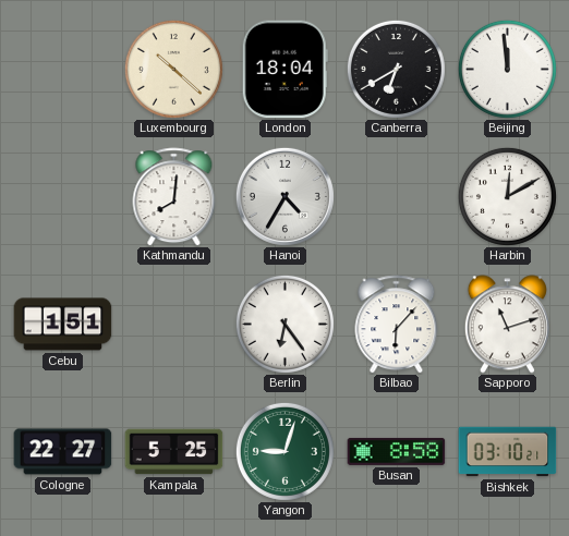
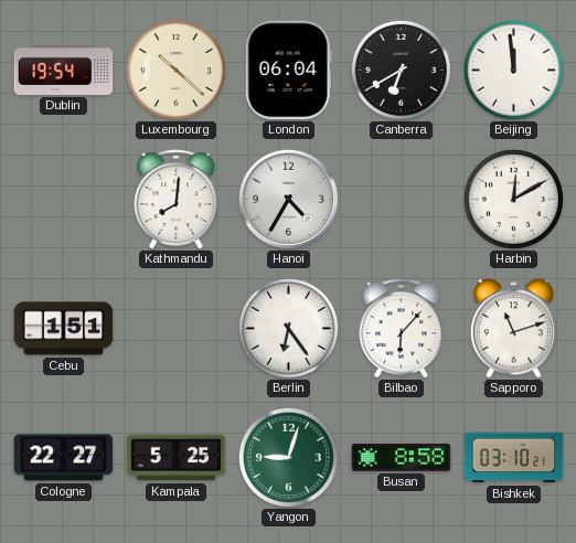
Dublin: none -> 19:54
London: 18:04 -> 06:04
